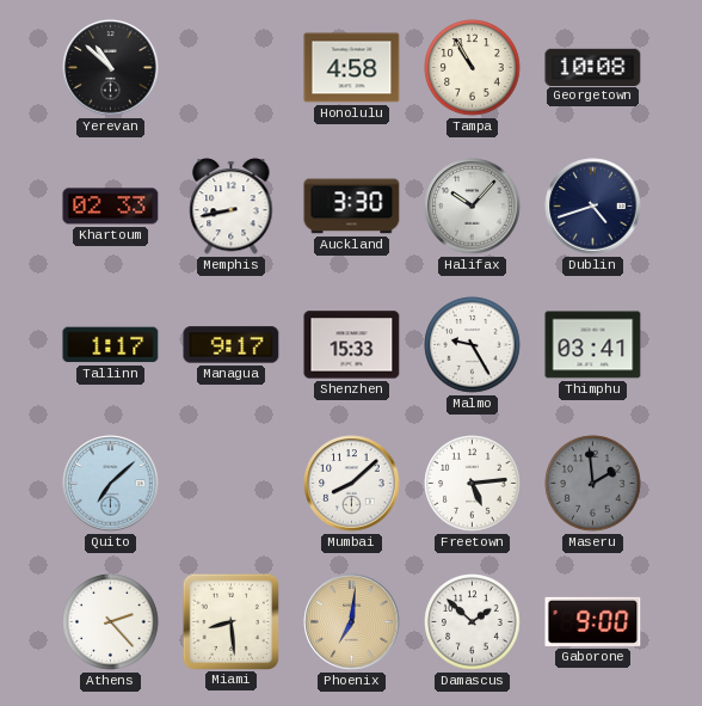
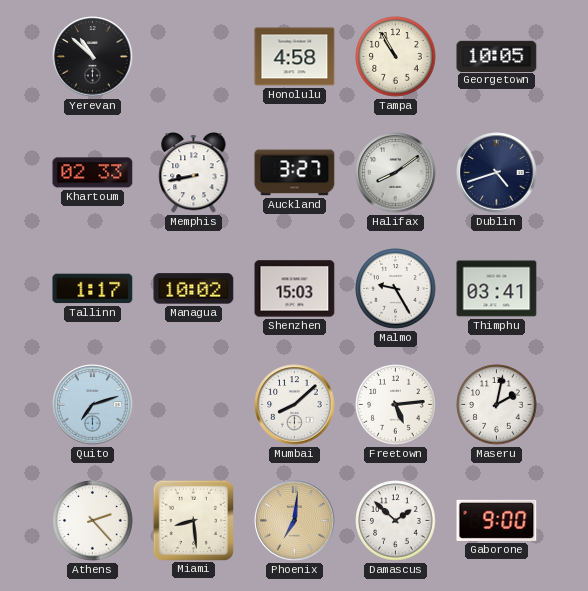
Georgetown: 10:08 -> 10:05
Auckland: 3:30 -> 3:27
Halifax: 10:07 -> 8:09
Managua: 9:17 -> 10:02
Shenzhen: 15:33 -> 15:03
Quito: 7:08 -> 7:12
Maseru: 1:59 -> 2:02
Maseru dial: grey -> white
